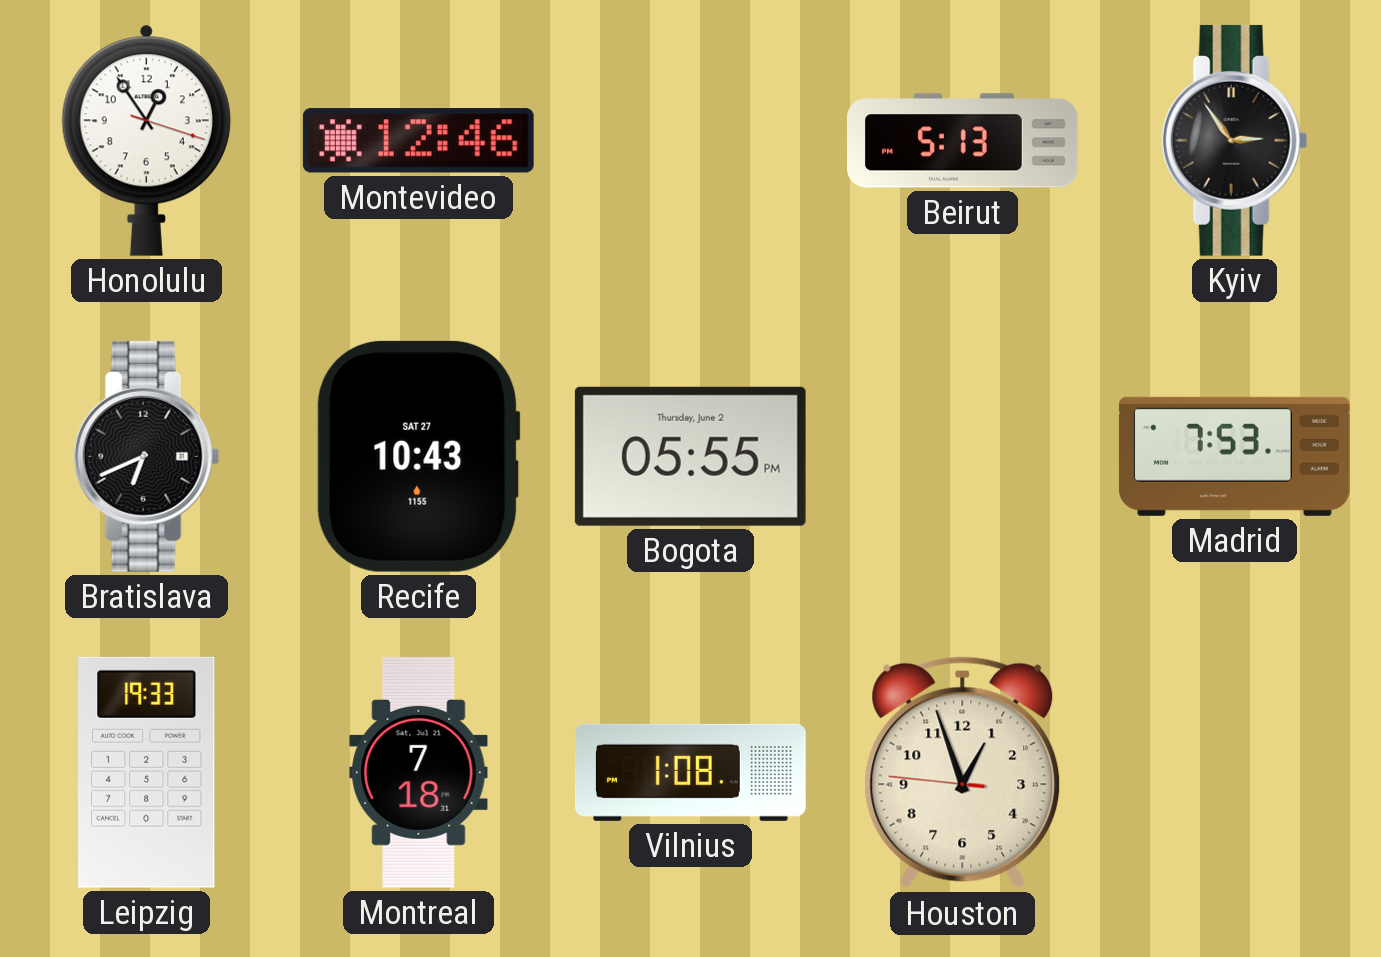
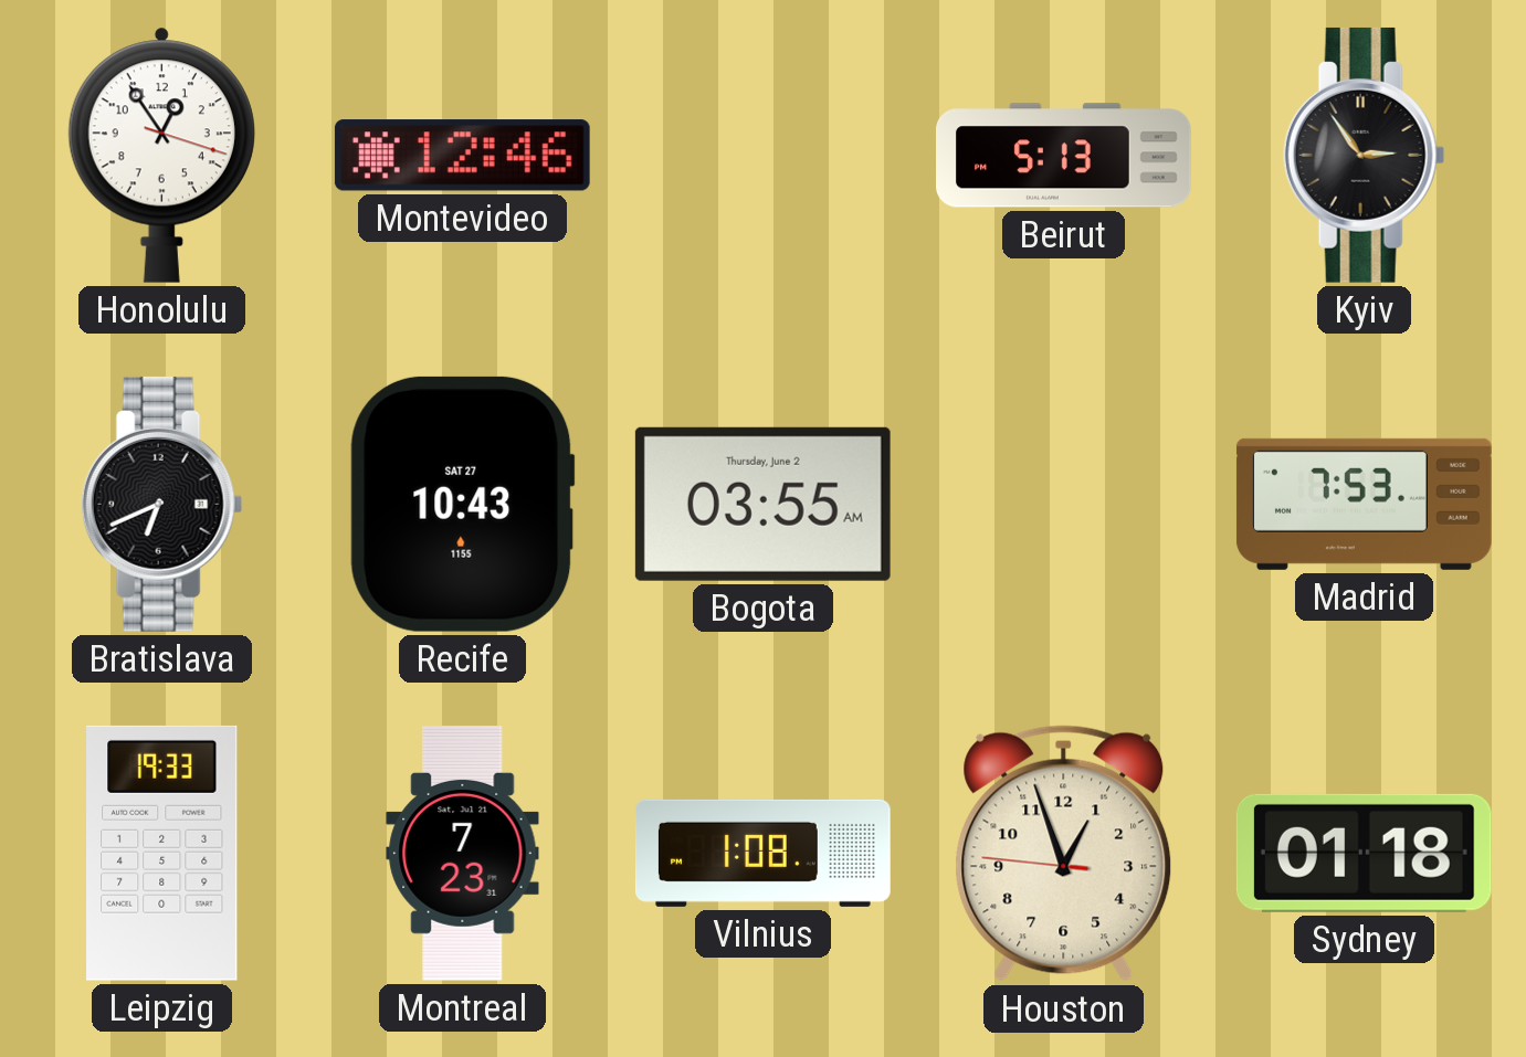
Bogota: 05:55 -> 03:55
Montreal: 7:18 -> 7:23
Sydney: none -> 01:18
